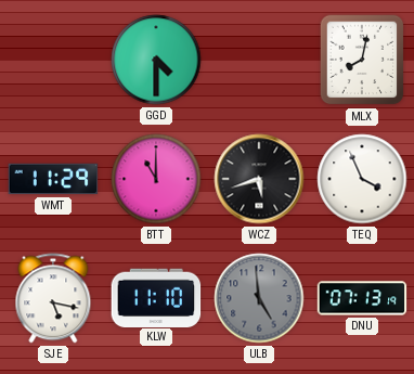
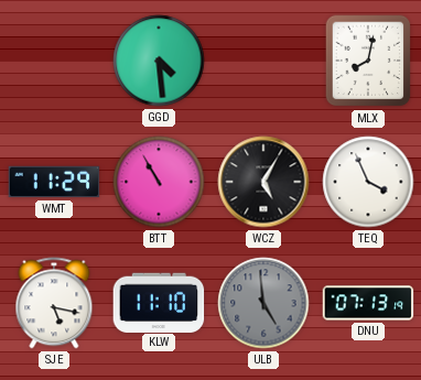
GGD: 4:30 -> 4:29
BTT: 11:00 -> 10:55
WCZ: 5:42 -> 5:05
